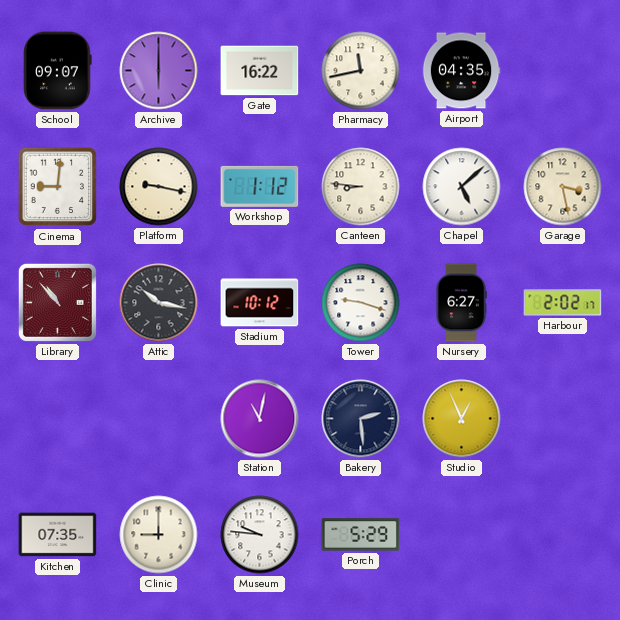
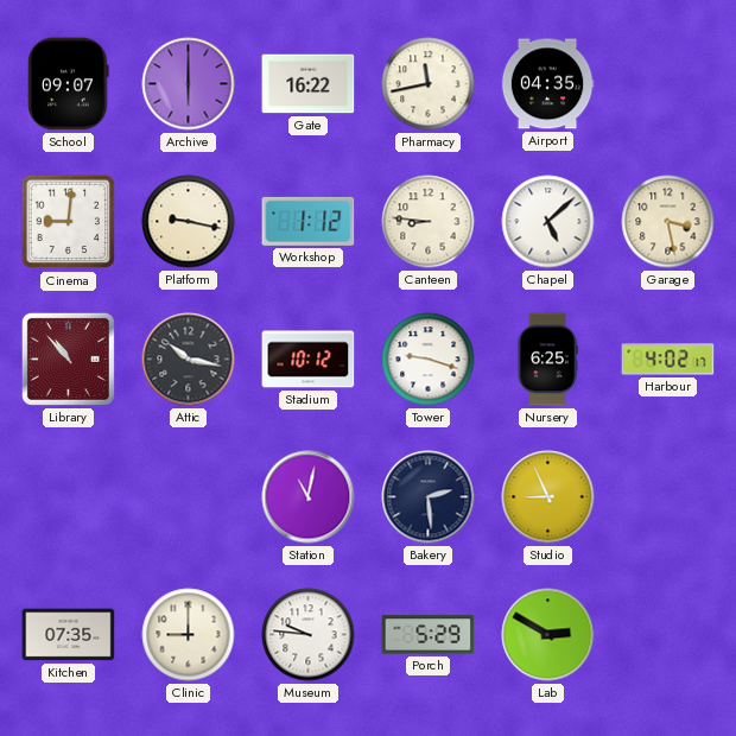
Nursery: 6:27 -> 6:25
Harbour: 2:02 -> 4:02
Studio: 12:56 -> 8:56
Lab: none -> 2:50
